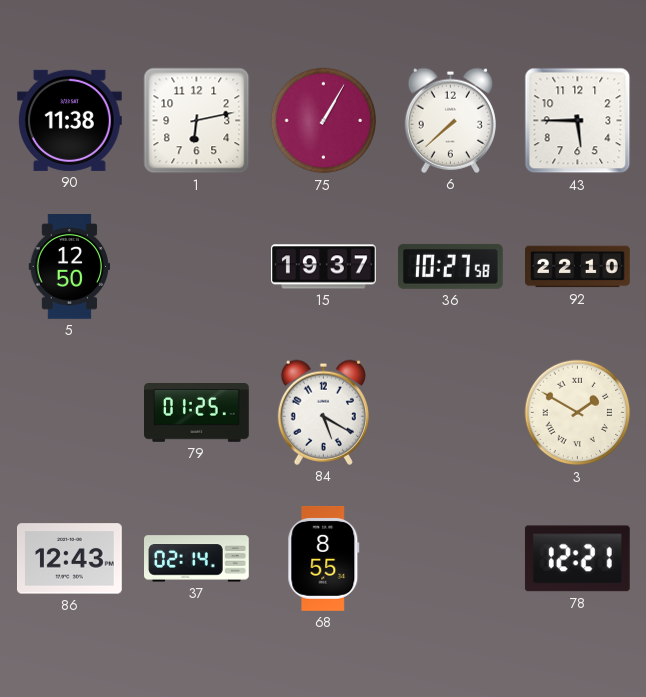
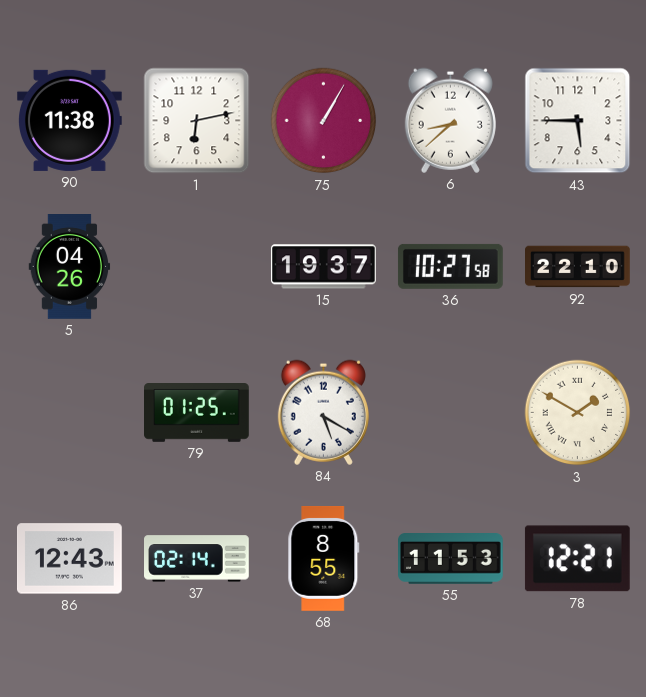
6: 7:38 -> 8:38
5: 12:50 -> 04:26
55: none -> 11:53
